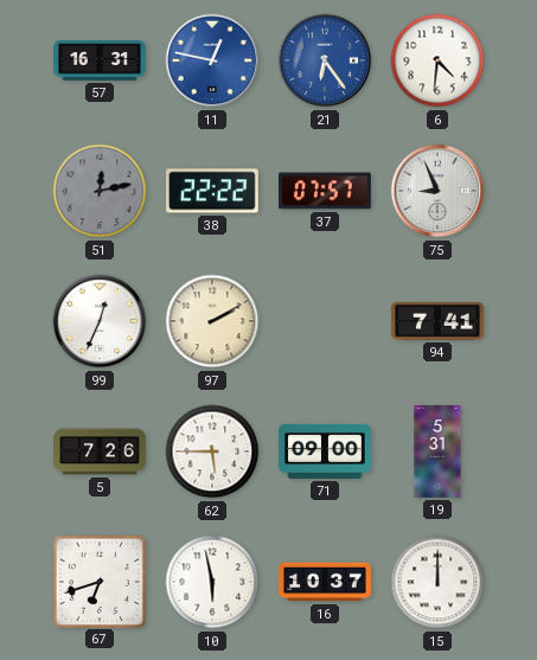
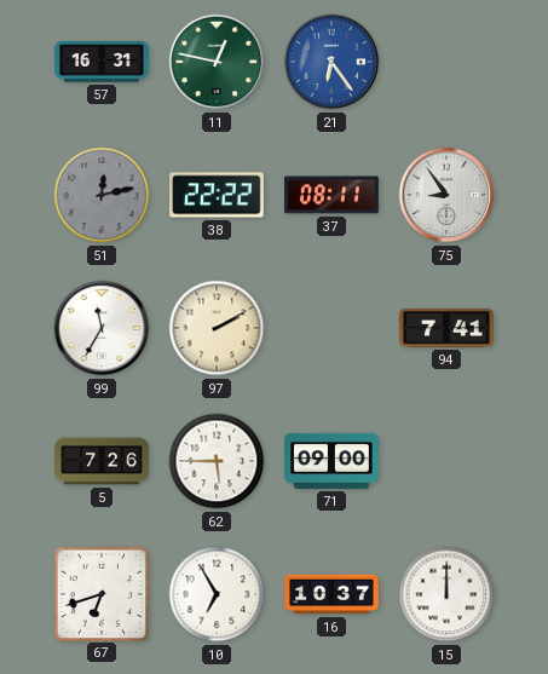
11 dial: blue -> green
6: 4:31 -> none
37: 07:57 -> 08:11
75: 8:56 -> 8:54
99: 12:34 -> 11:35
19: 5:31 -> none
10: 5:58 -> 6:55
